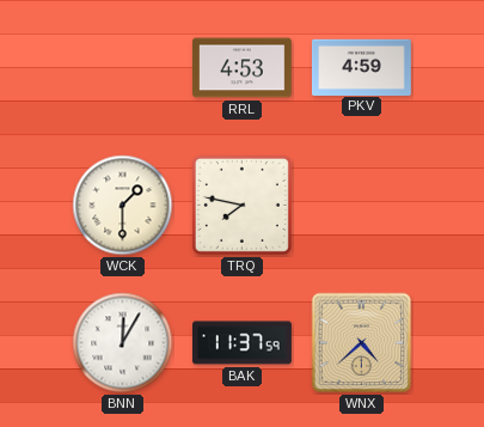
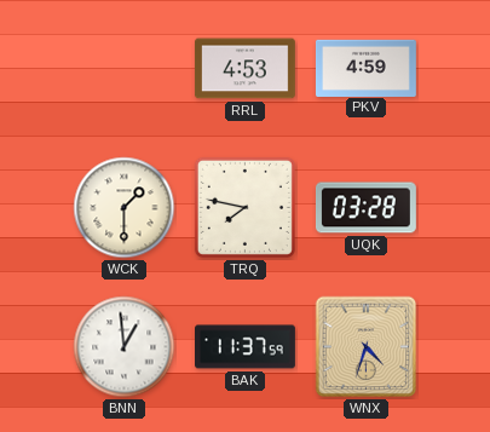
UQK: none -> 03:28
BNN: 12:05 -> 12:59
WNX: 4:38 -> 4:33
